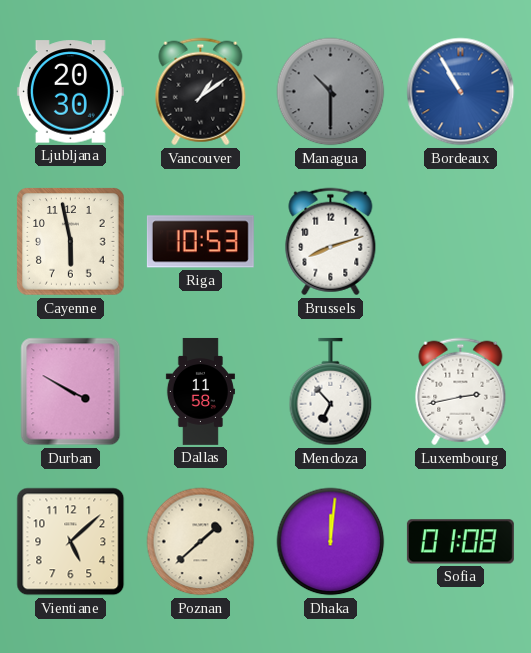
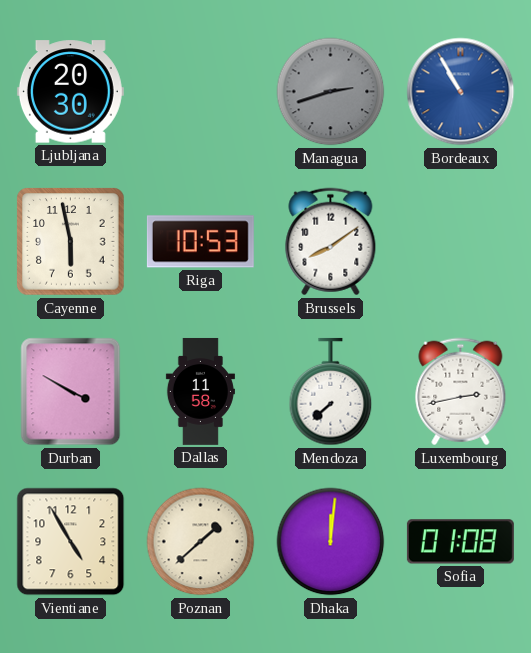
Vancouver: 1:09 -> none
Managua: 10:30 -> 2:42
Brussels: 8:12 -> 8:09
Mendoza: 6:53 -> 7:38
Vientiane: 5:08 -> 4:55
